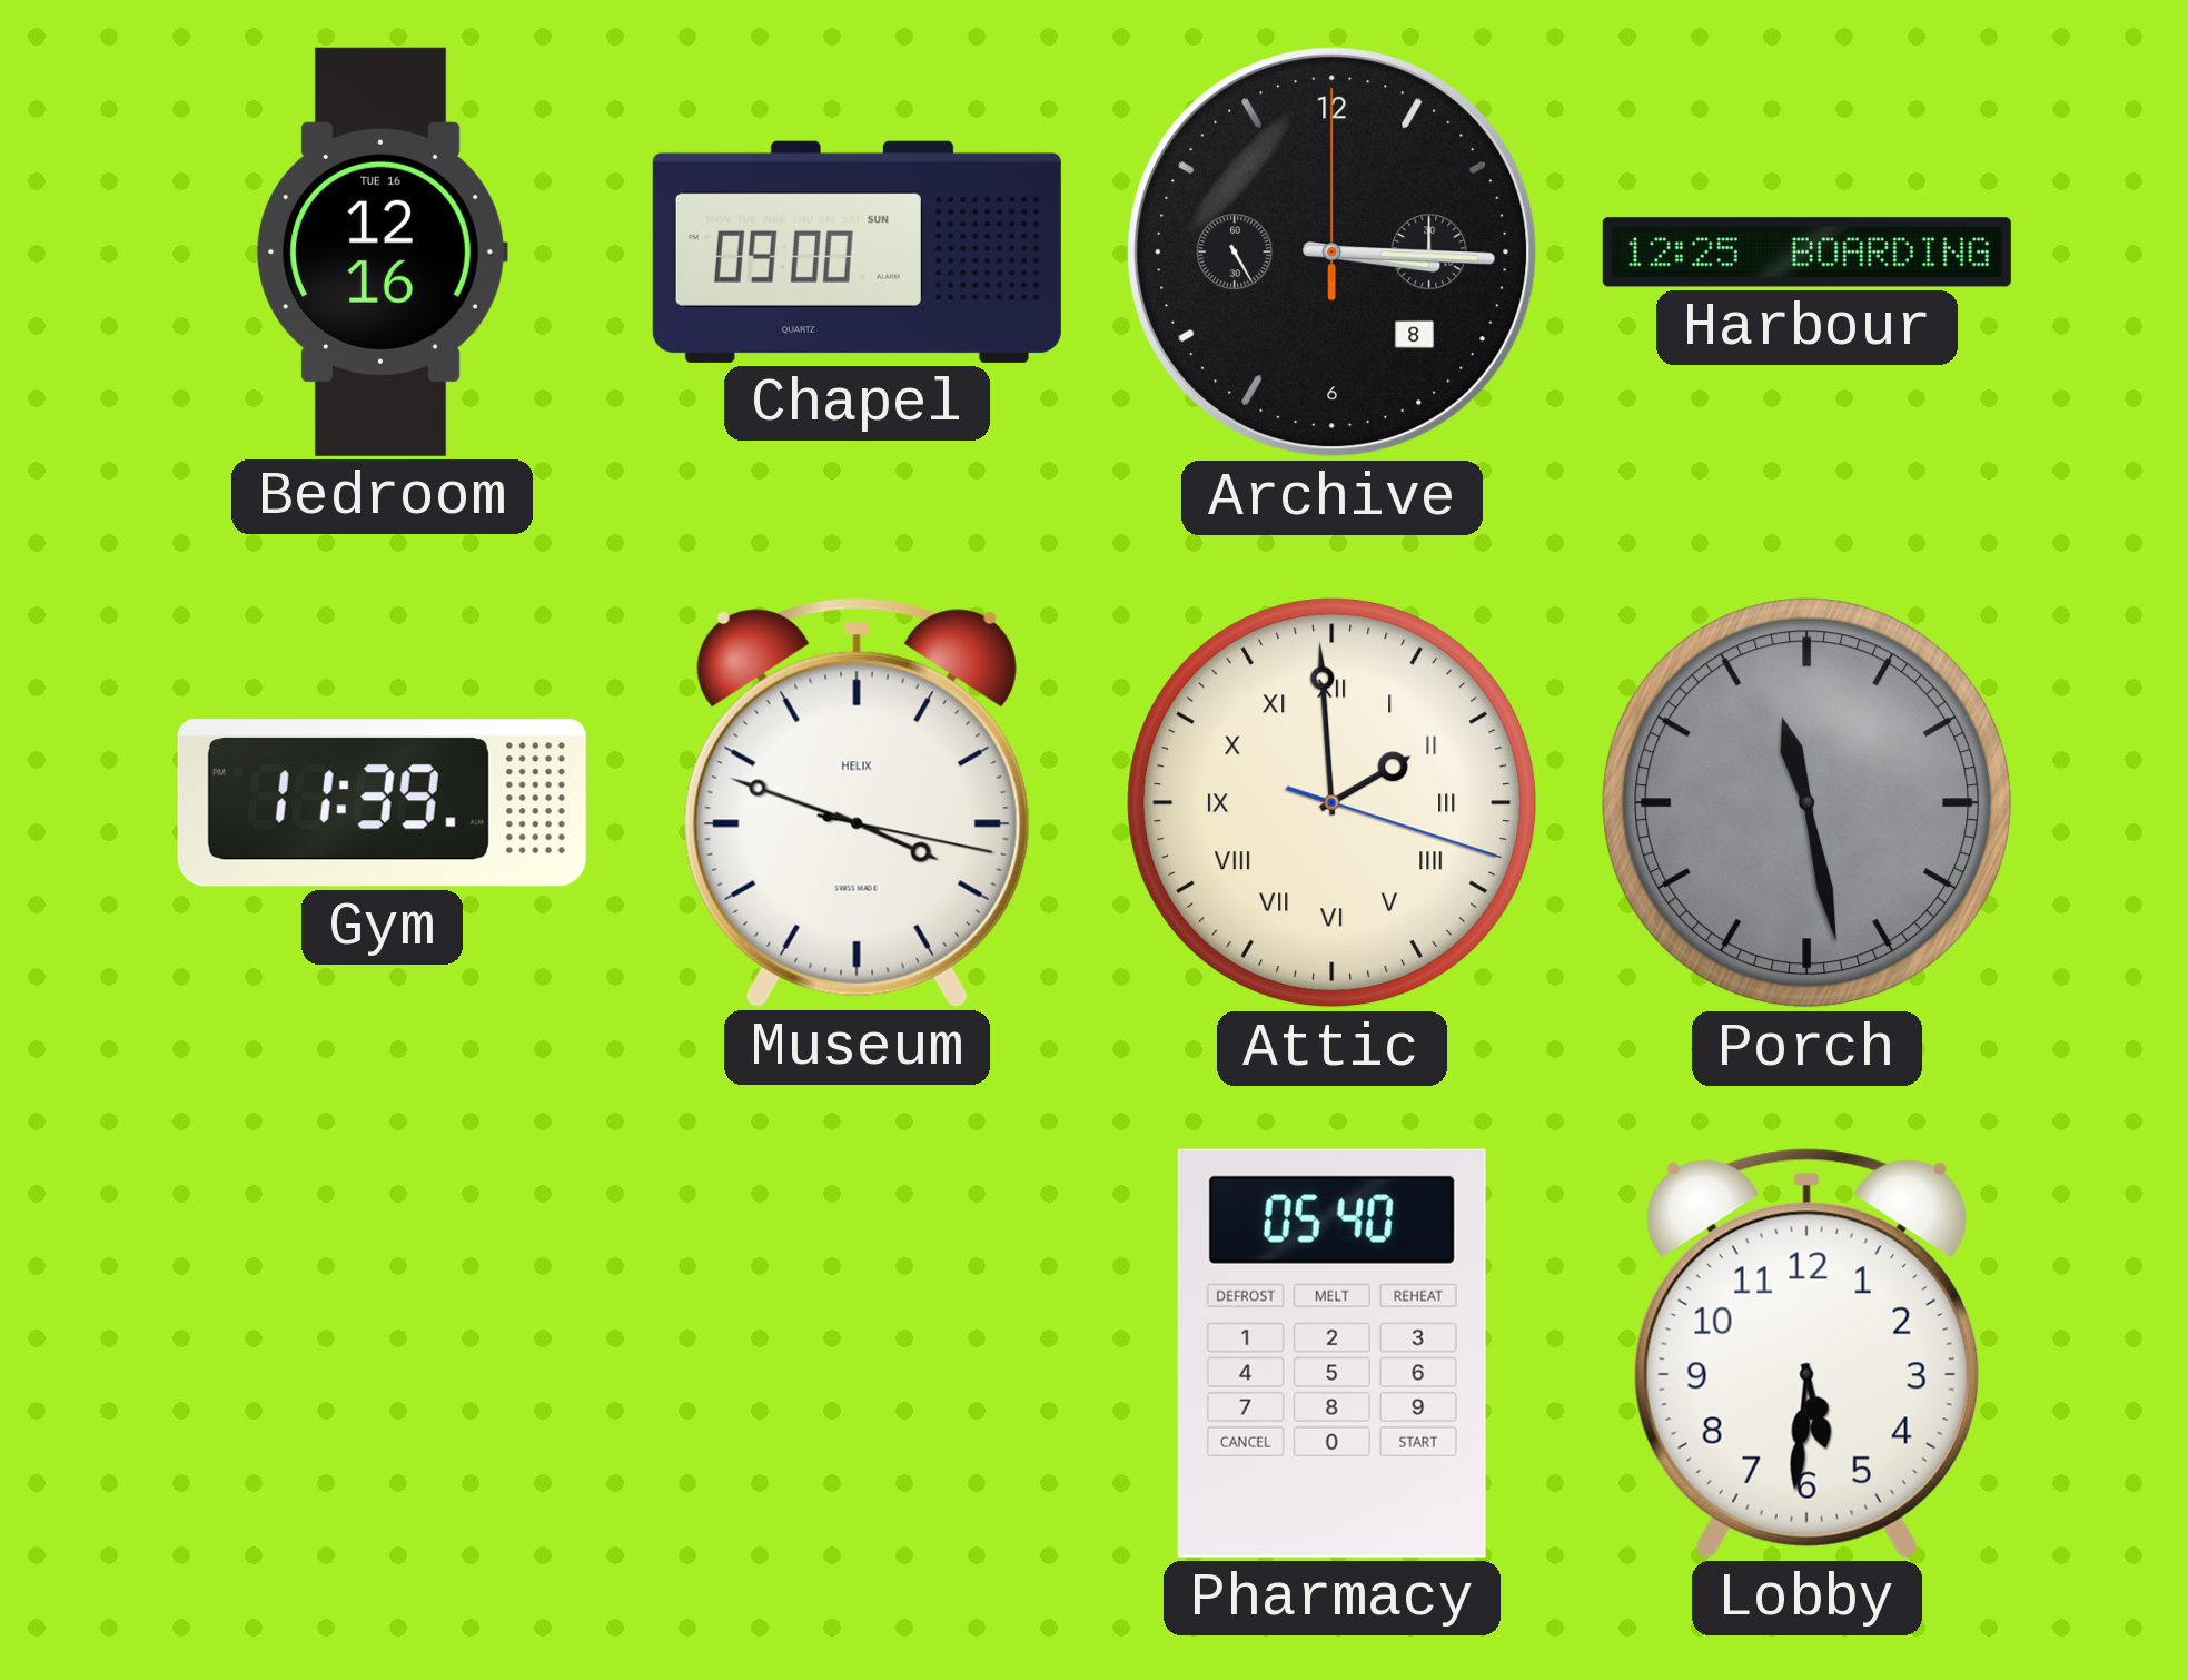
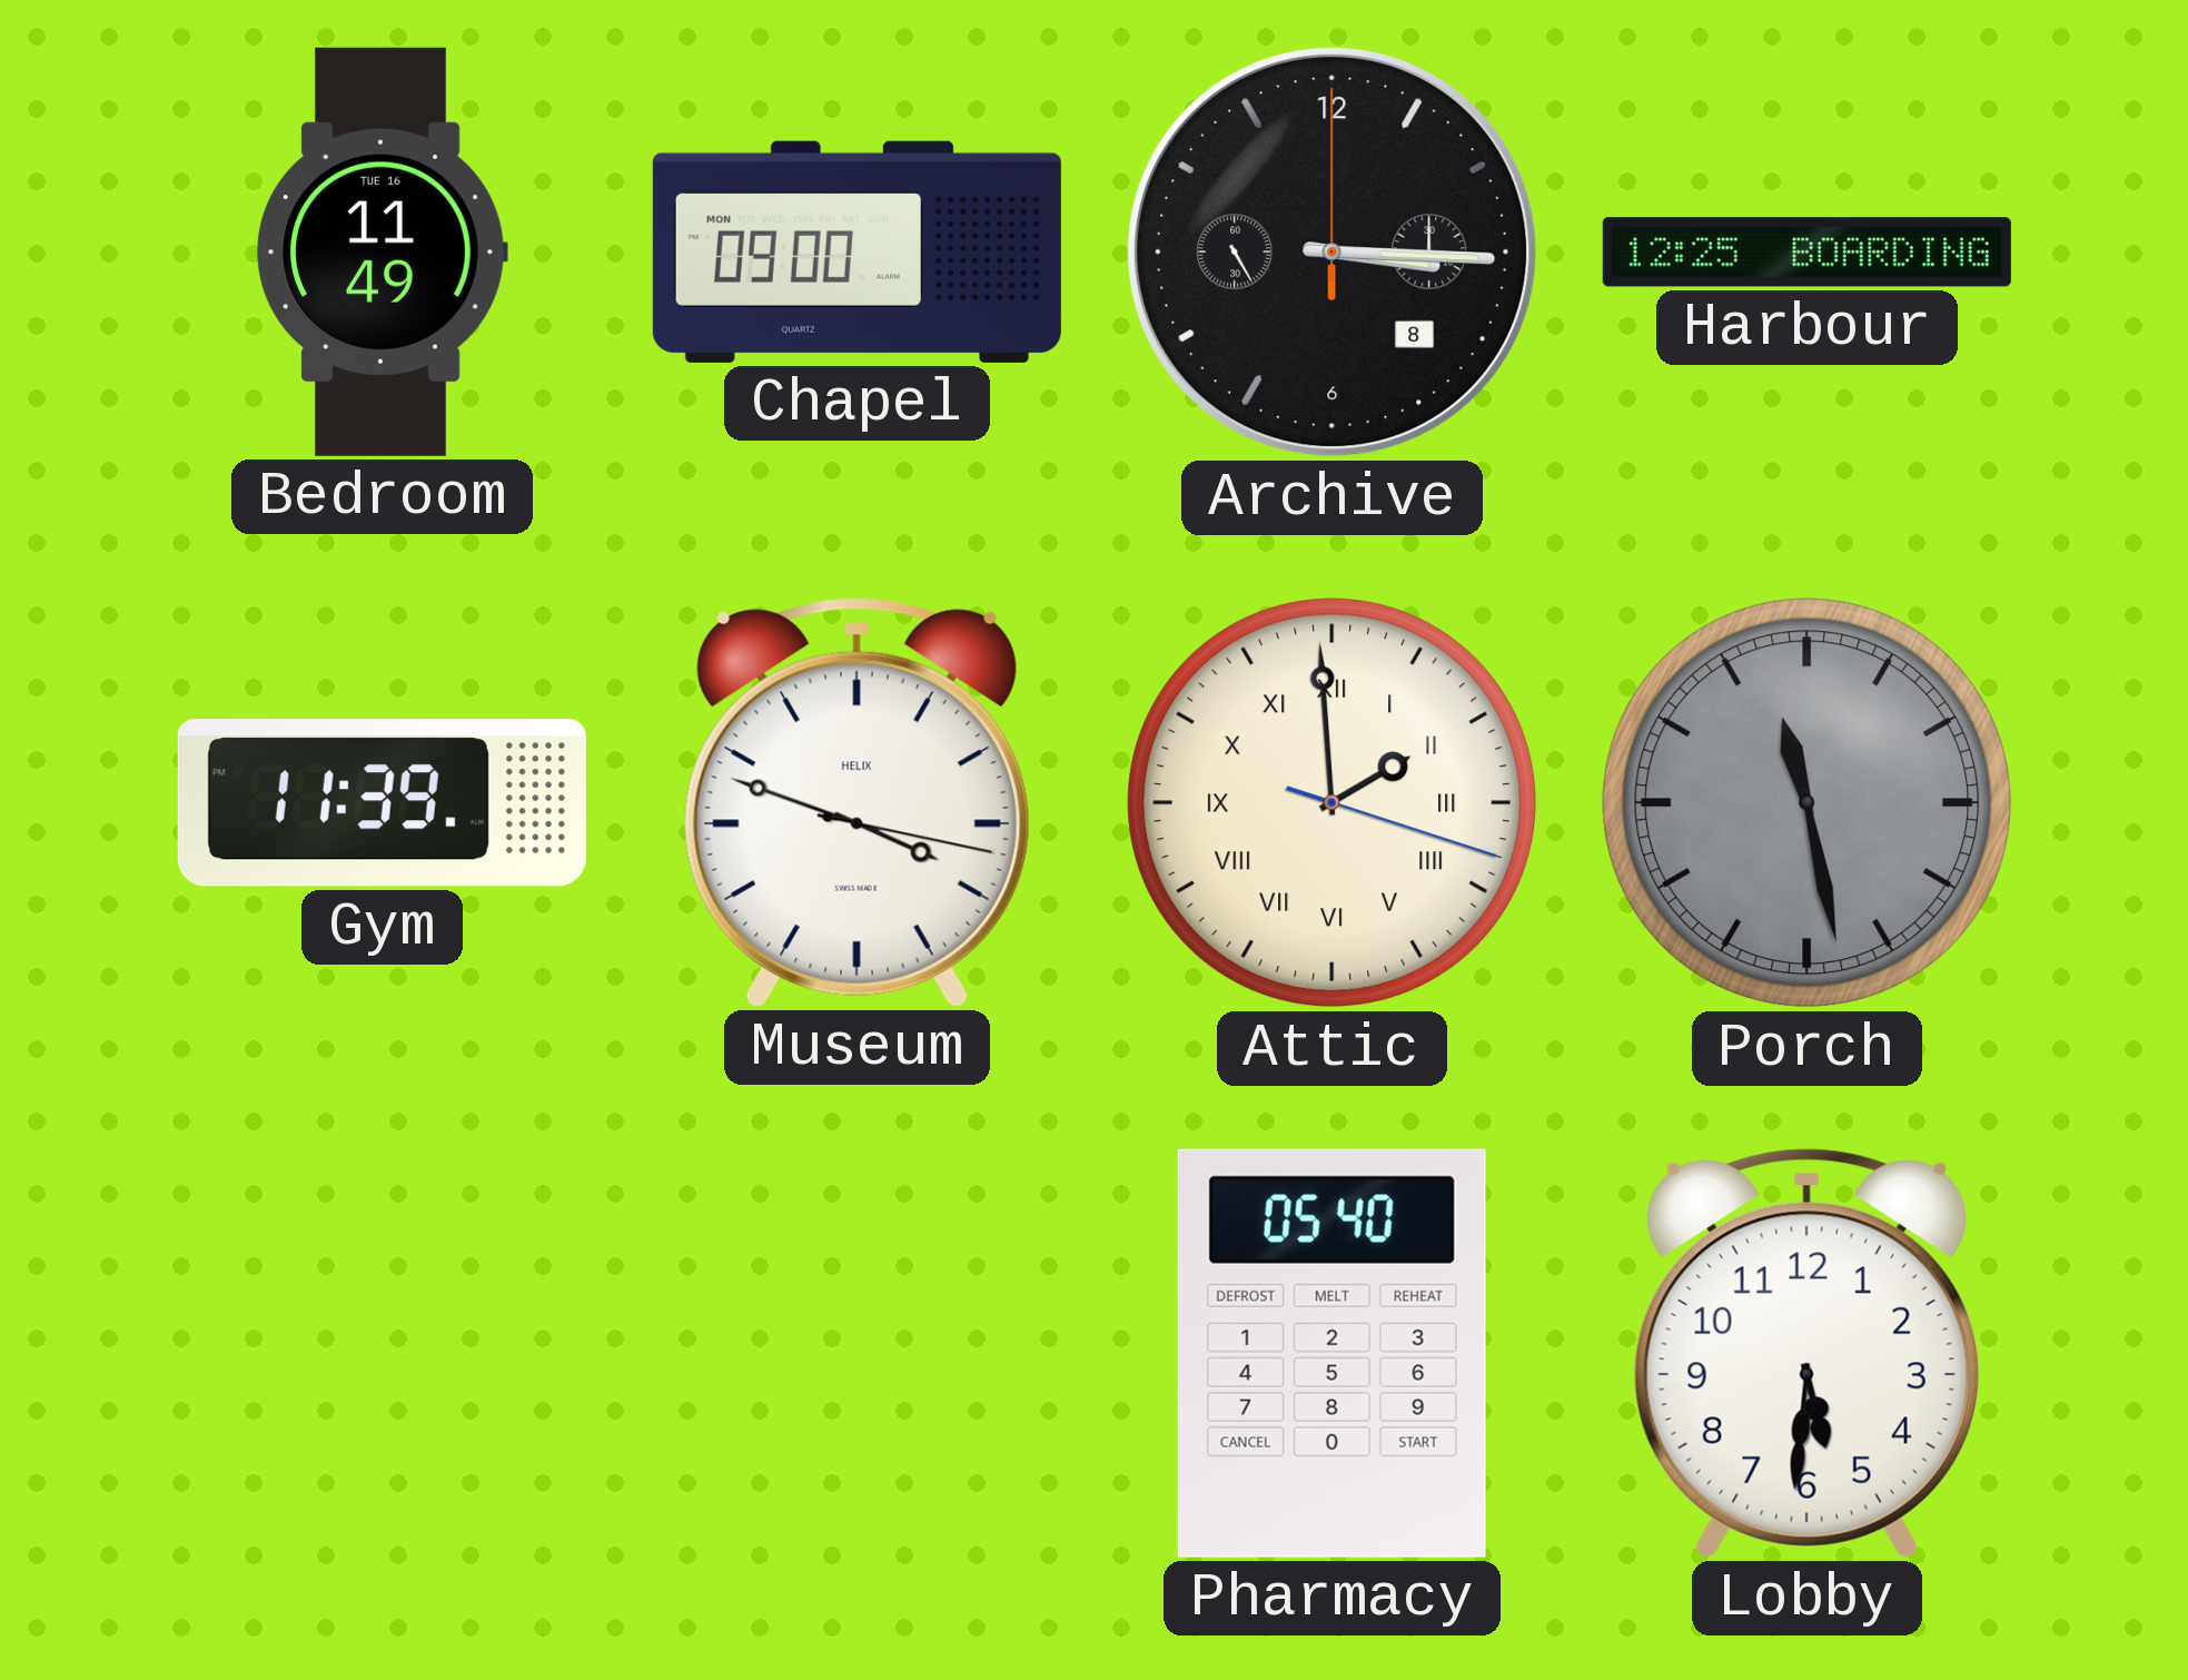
Bedroom: 12:16 -> 11:49
Chapel date: SUN -> MON
